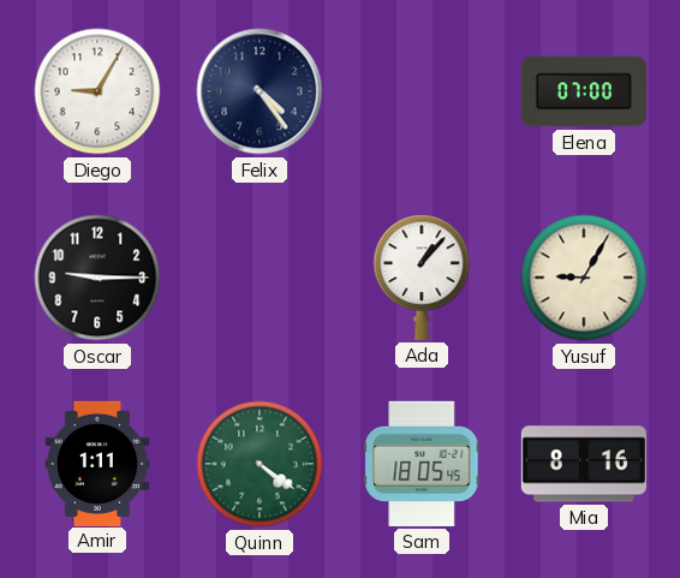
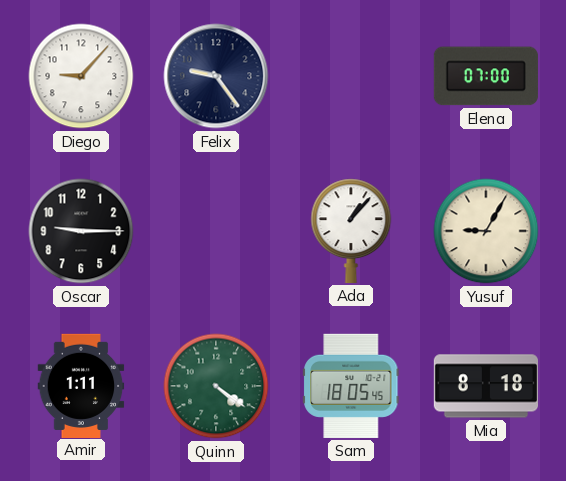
Diego: 9:05 -> 9:07
Felix: 4:24 -> 9:24
Mia: 8:16 -> 8:18
